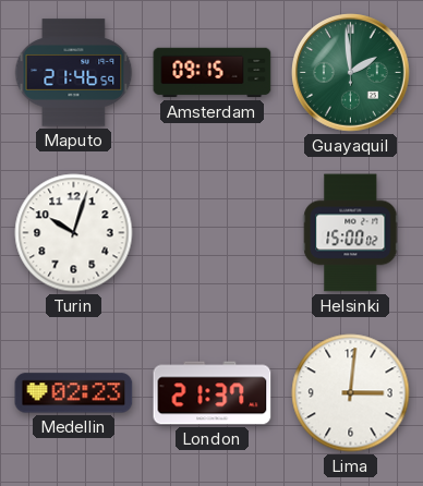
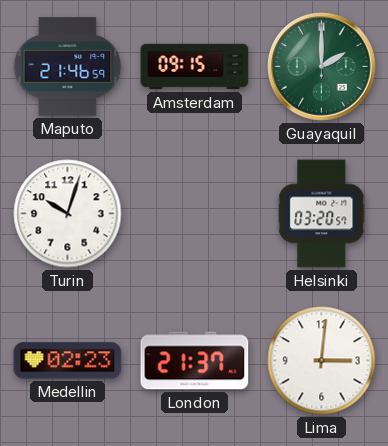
Guayaquil: 1:59 -> 2:00
Helsinki: 15:00 -> 03:20
